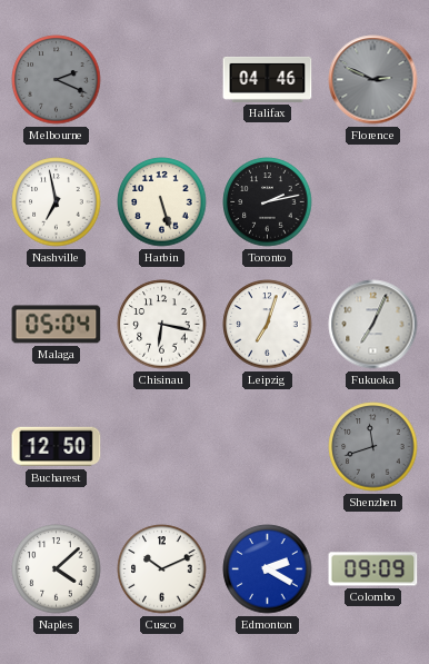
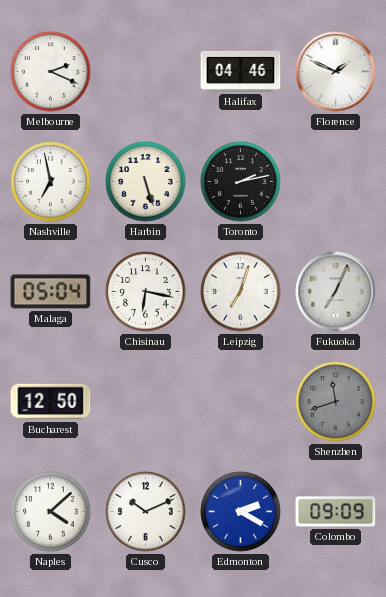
Melbourne dial: grey -> white
Florence: 2:49 -> 1:49
Florence dial: grey -> white
